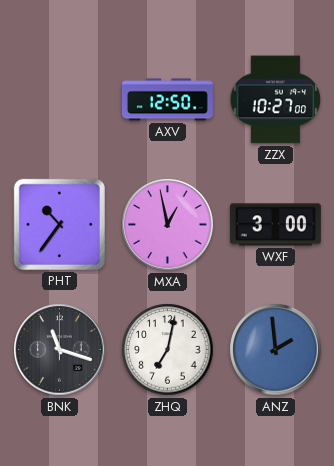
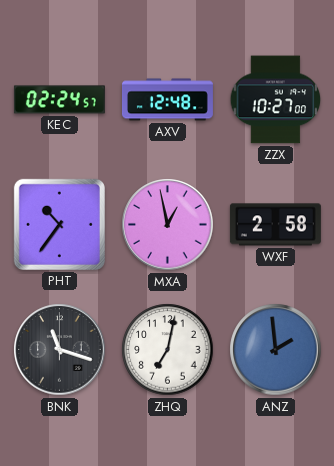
KEC: none -> 02:24
AXV: 12:50 -> 12:48
WXF: 3:00 -> 2:58
